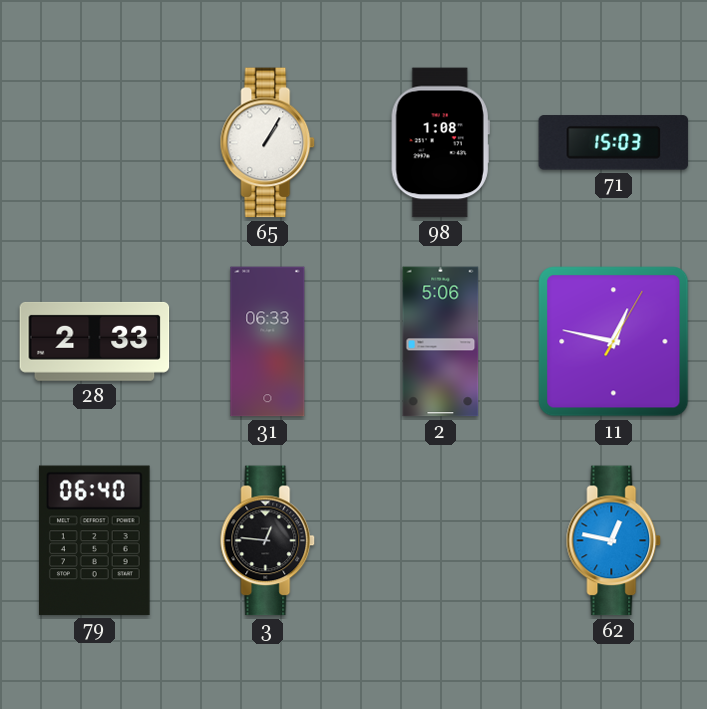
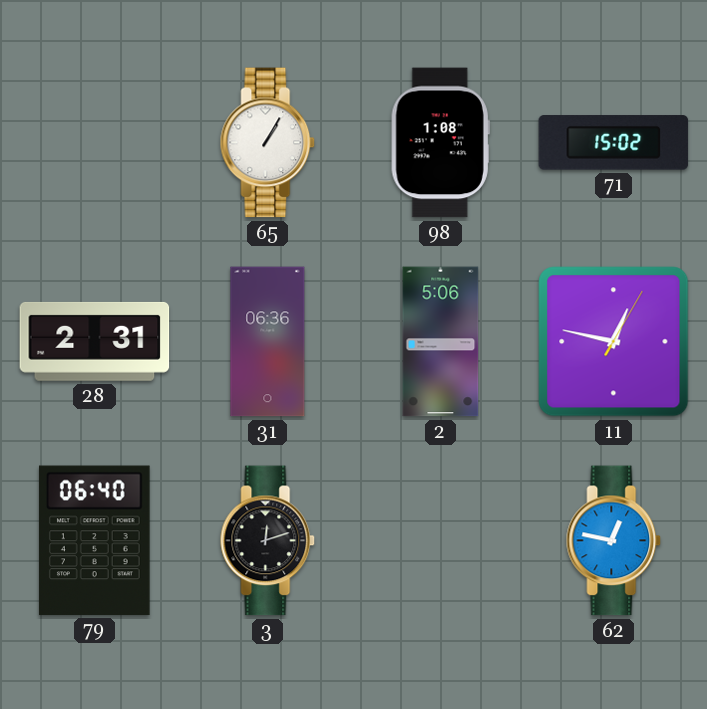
71: 15:03 -> 15:02
28: 2:33 -> 2:31
31: 06:33 -> 06:36
3: 12:46 -> 12:12
